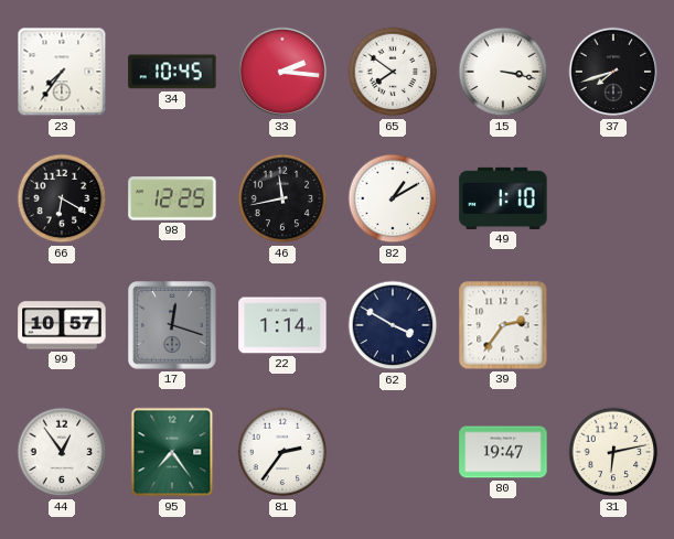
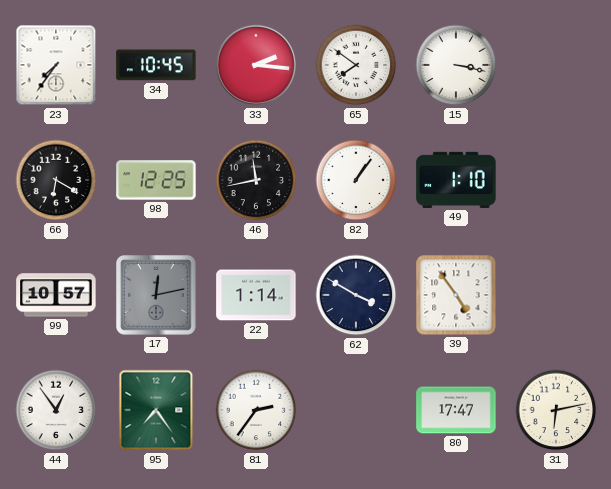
37: 7:42 -> none
82: 1:10 -> 1:06
17: 12:18 -> 12:13
39: 2:36 -> 4:54
80: 19:47 -> 17:47
